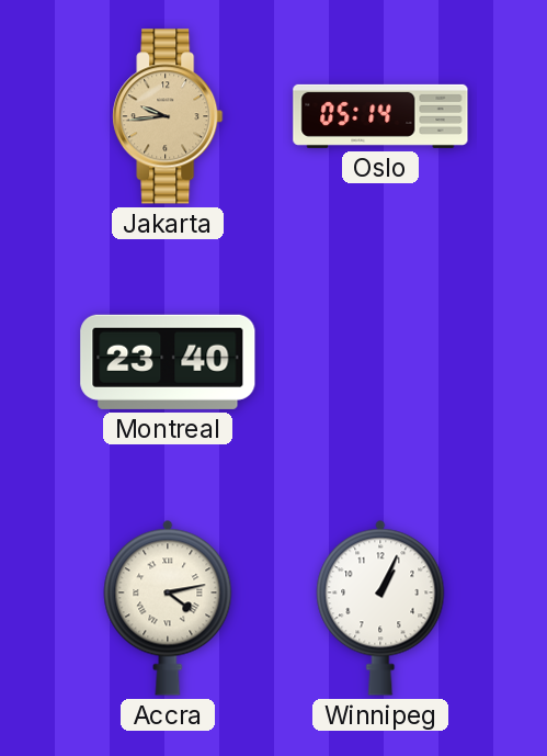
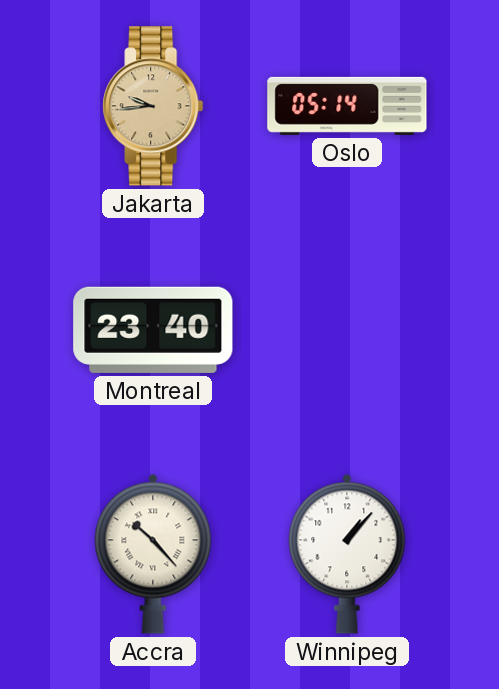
Accra: 4:13 -> 10:23
Winnipeg: 1:04 -> 1:07
